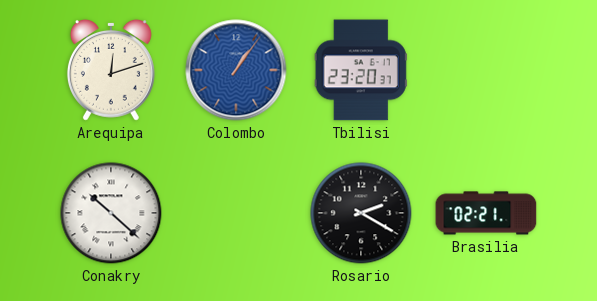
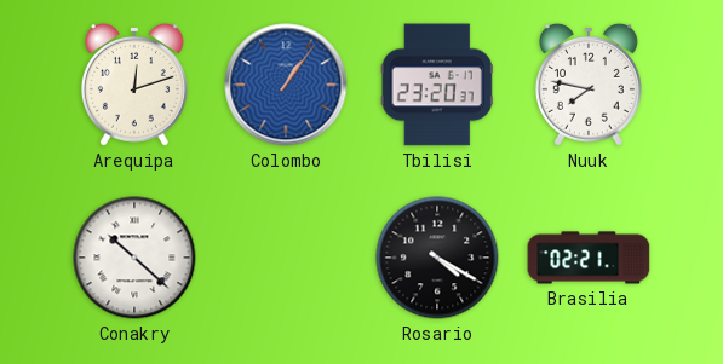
Nuuk: none -> 7:47
Rosario: 2:20 -> 4:20
